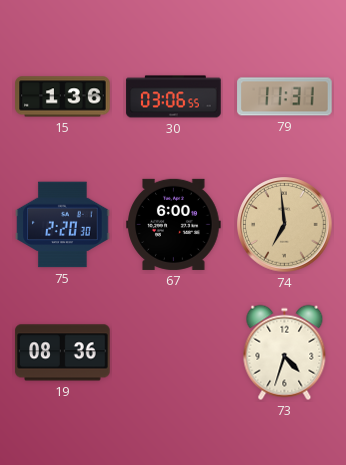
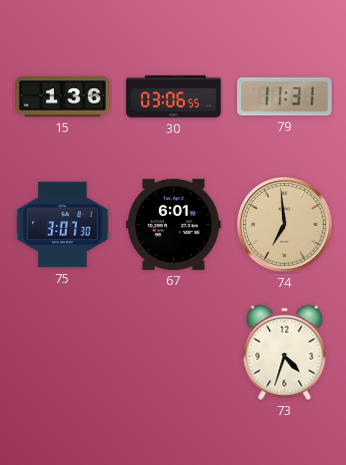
75: 2:20 -> 3:07
67: 6:00 -> 6:01
19: 08:36 -> none
